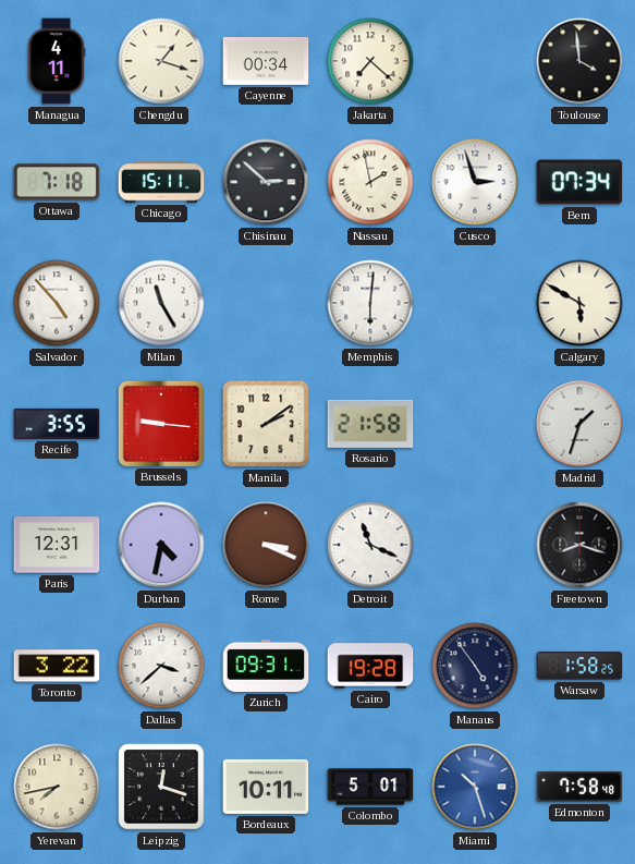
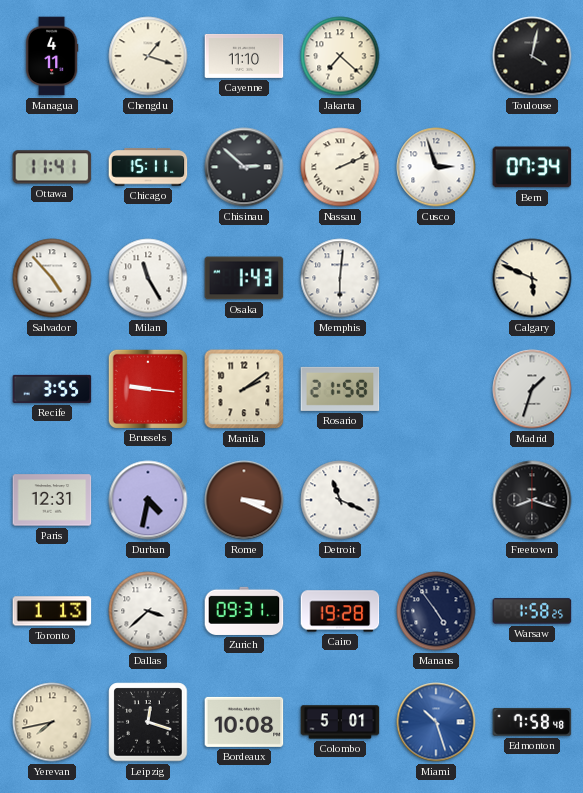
Cayenne: 00:34 -> 11:10
Toulouse: 3:59 -> 4:02
Ottawa: 7:18 -> 11:41
Nassau: 1:58 -> 2:11
Osaka: none -> 1:43
Calgary: 5:50 -> 5:49
Toronto: 3:22 -> 1:13
Bordeaux: 10:11 -> 10:08
